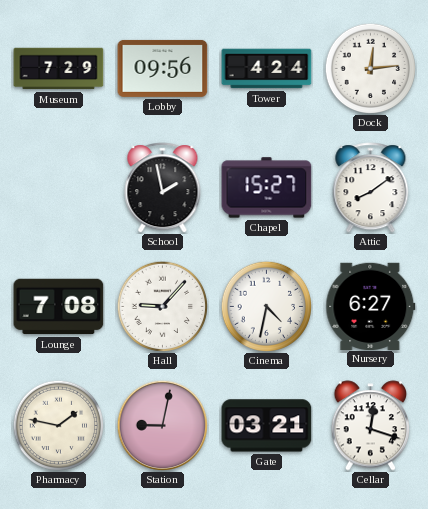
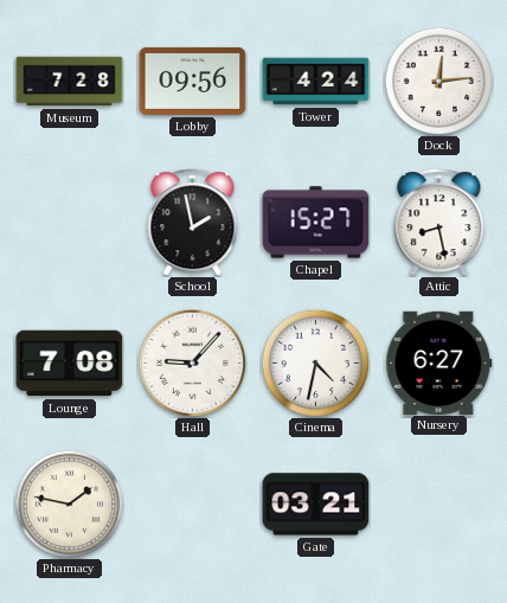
Museum: 7:29 -> 7:28
Attic: 8:09 -> 8:28
Station: 9:02 -> none
Cellar: 12:18 -> none
